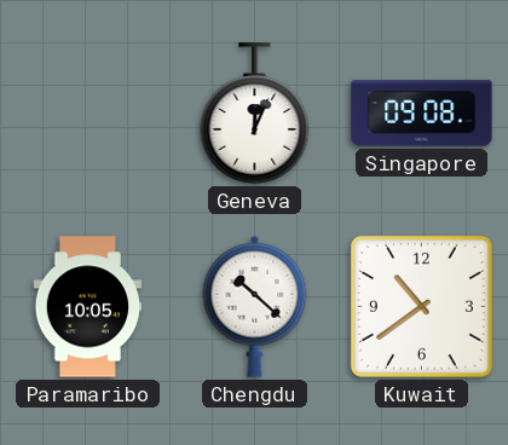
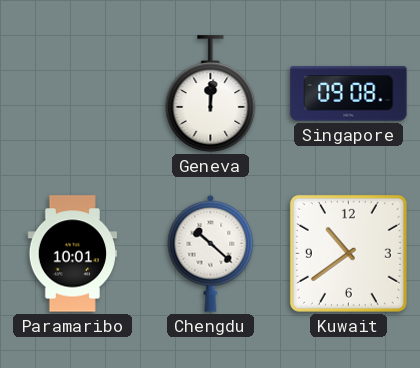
Geneva: 12:04 -> 12:01
Paramaribo: 10:05 -> 10:01
